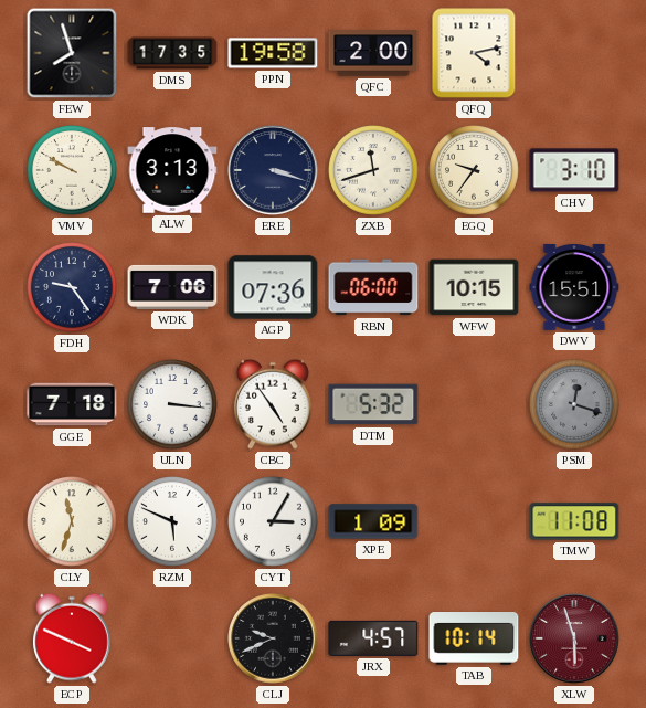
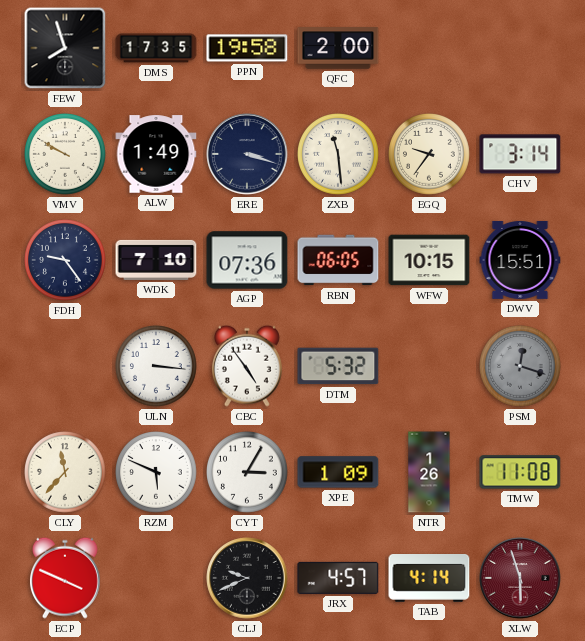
QFQ: 4:13 -> none
ALW: 3:13 -> 1:49
ZXB: 11:42 -> 11:29
CHV: 3:10 -> 3:14
WDK: 7:06 -> 7:10
RBN: 06:00 -> 06:05
GGE: 7:18 -> none
CLY: 11:33 -> 11:37
NTR: none -> 1:26
TAB: 10:14 -> 4:14
